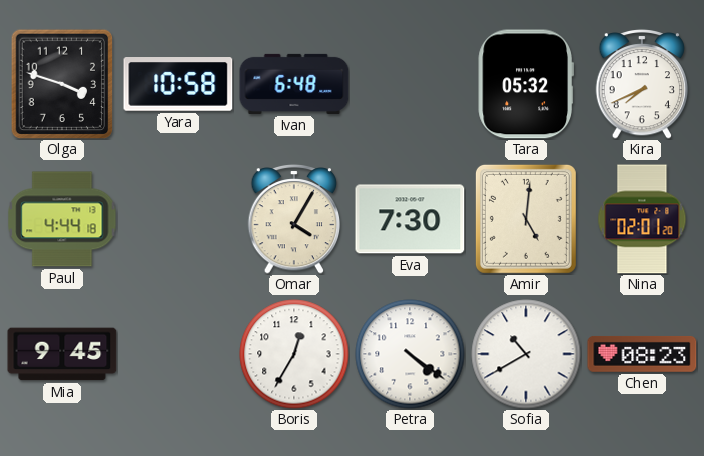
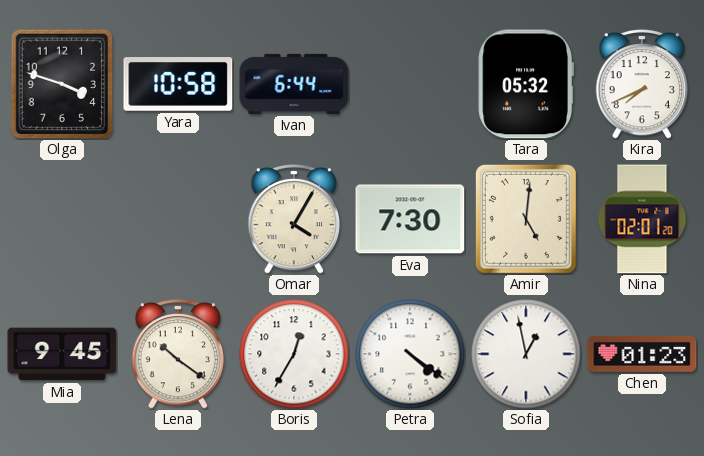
Ivan: 6:48 -> 6:44
Paul: 4:44 -> none
Lena: none -> 10:21
Sofia: 10:40 -> 12:58
Chen: 08:23 -> 01:23
